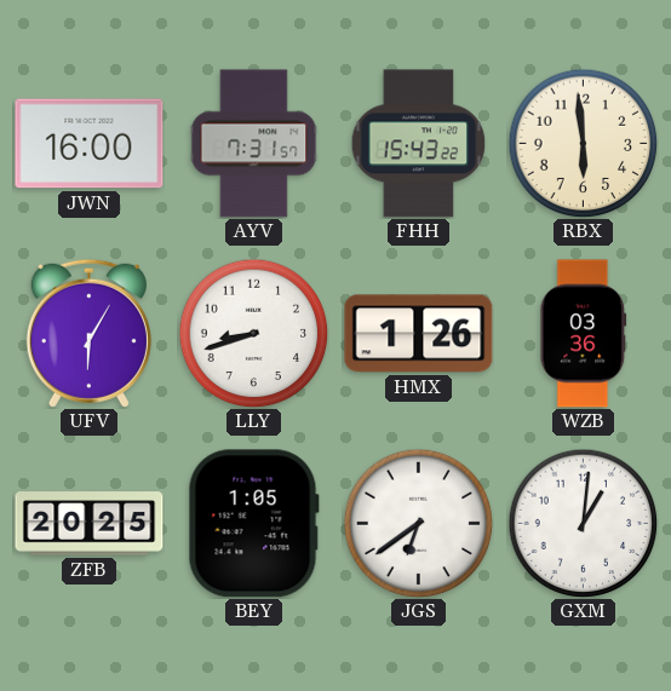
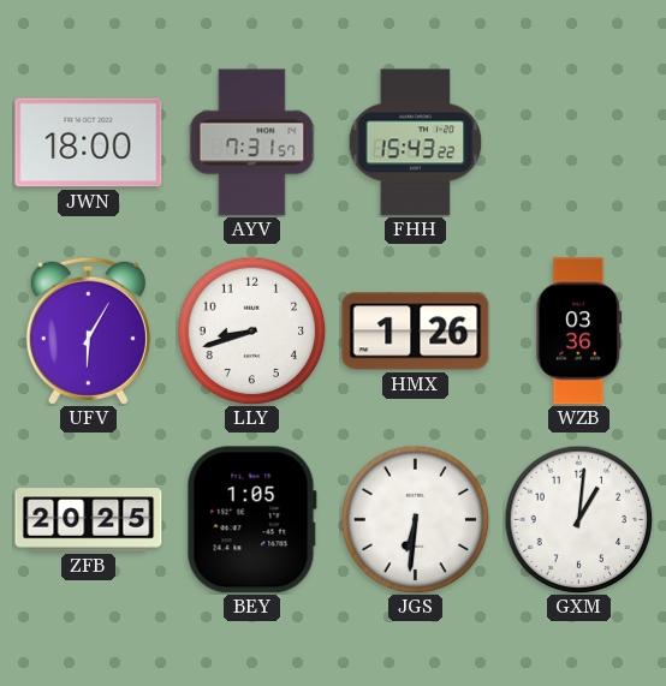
JWN: 16:00 -> 18:00
RBX: 5:59 -> none
JGS: 6:39 -> 6:31
